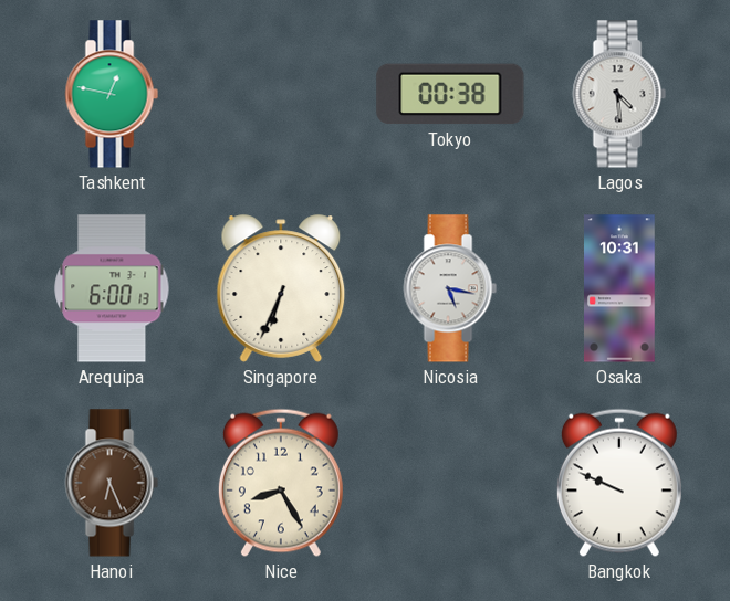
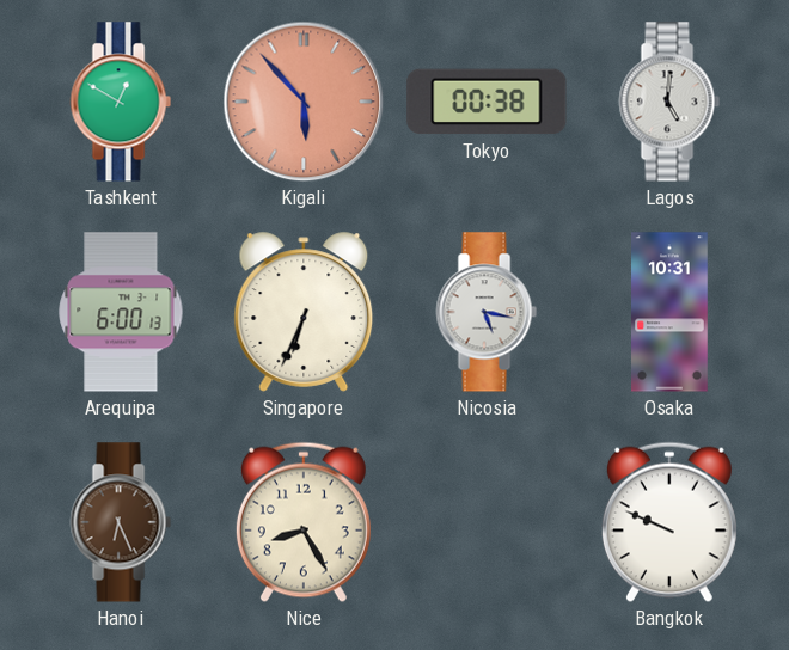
Tashkent: 12:47 -> 12:50
Kigali: none -> 5:53
Lagos: 4:29 -> 5:01
